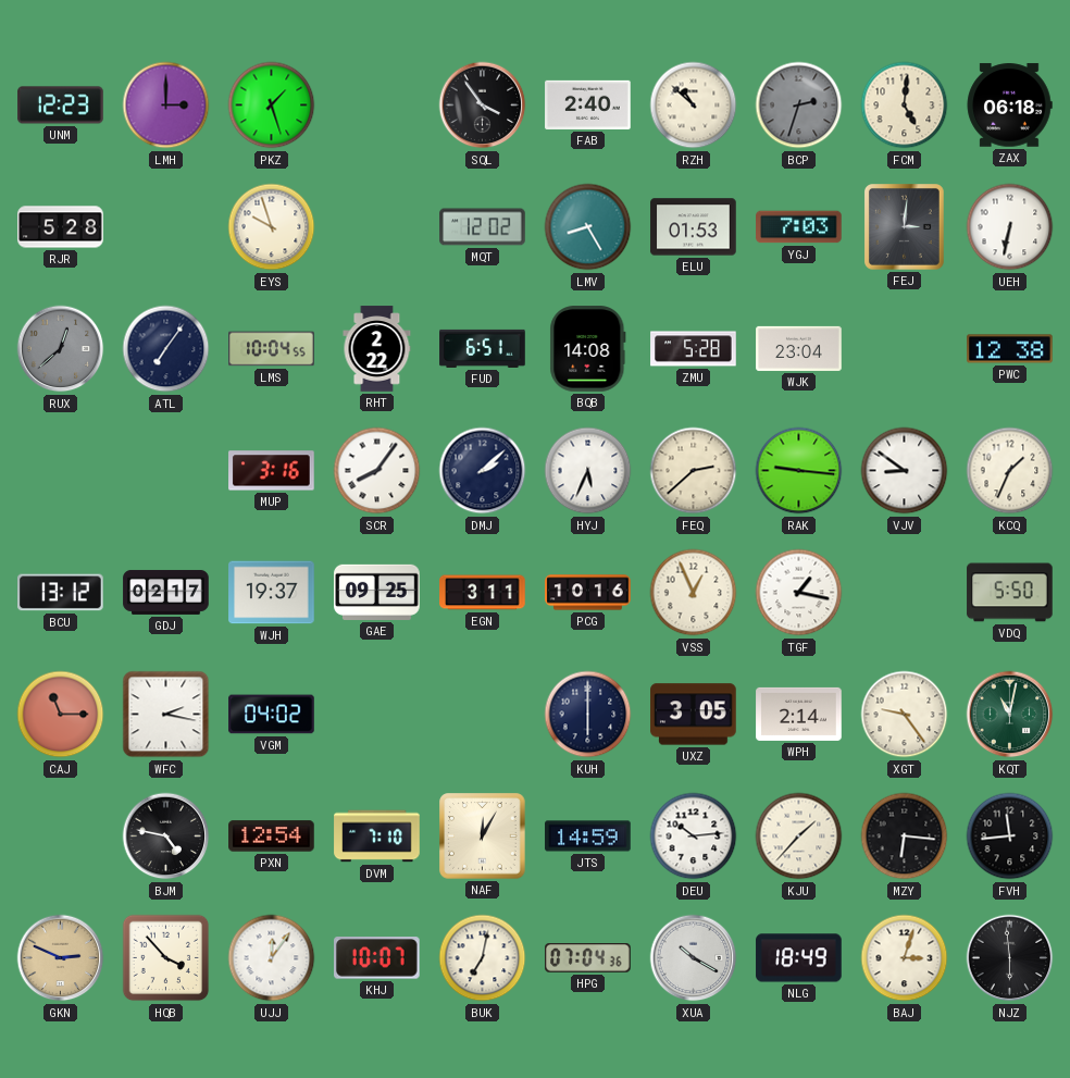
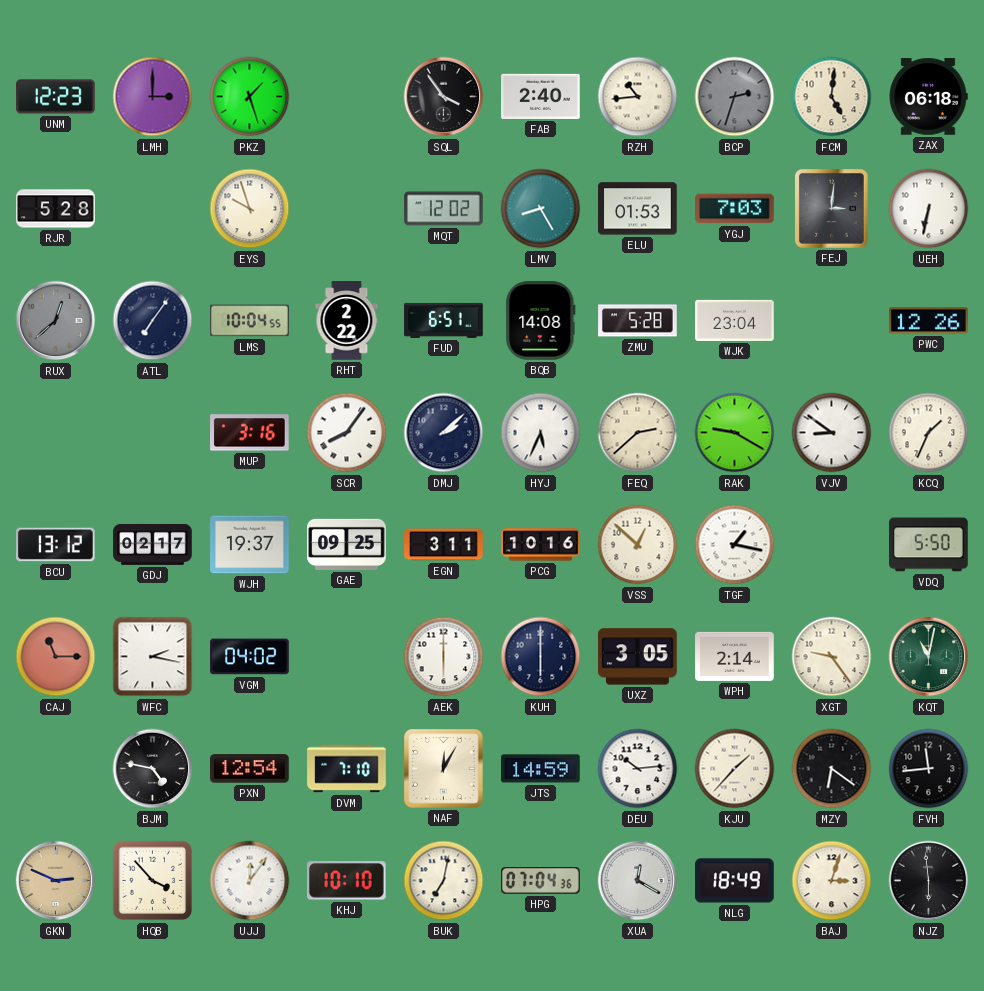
RZH: 10:52 -> 10:44
PWC: 12:38 -> 12:26
RAK: 9:16 -> 9:20
VSS: 12:56 -> 12:52
AEK: none -> 6:00
MZY: 6:16 -> 6:21
KHJ: 10:07 -> 10:10
XUA: 10:20 -> 12:20
